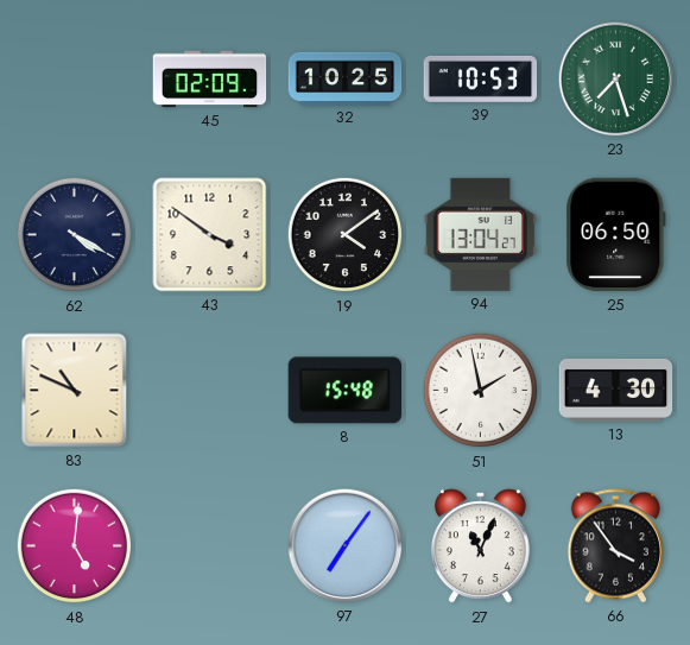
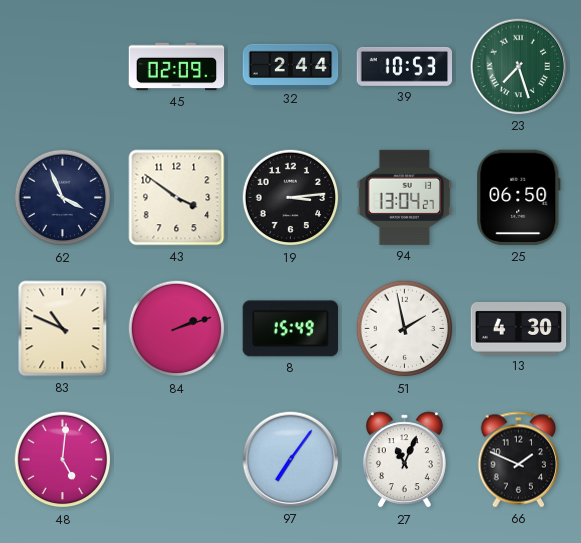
32: 10:25 -> 2:44
62: 4:20 -> 3:56
19: 4:09 -> 3:14
84: none -> 2:12
8: 15:48 -> 15:49
66: 3:54 -> 1:49
